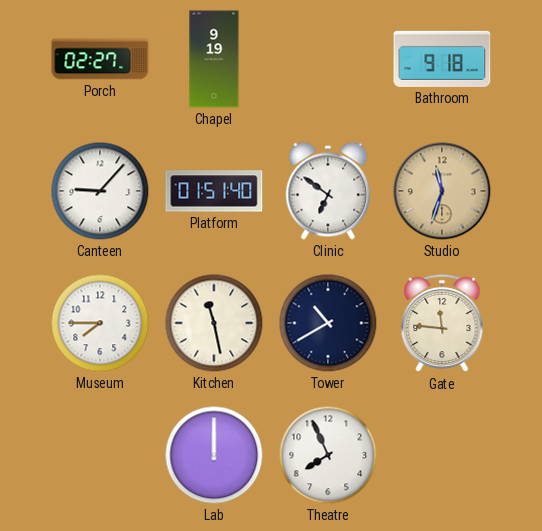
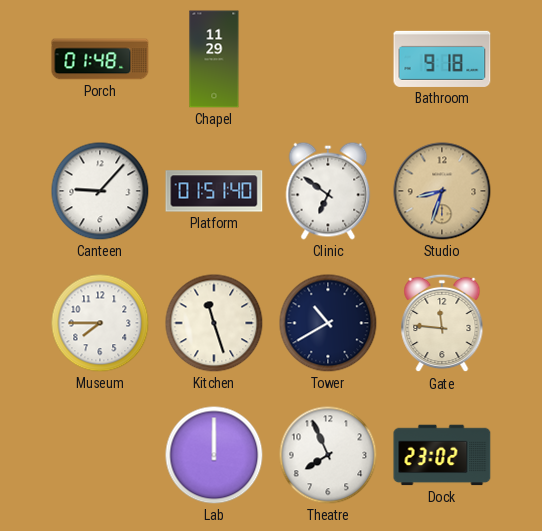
Porch: 02:27 -> 01:48
Chapel: 9:19 -> 11:29
Studio: 11:33 -> 8:33
Kitchen: 11:28 -> 11:27
Dock: none -> 23:02
